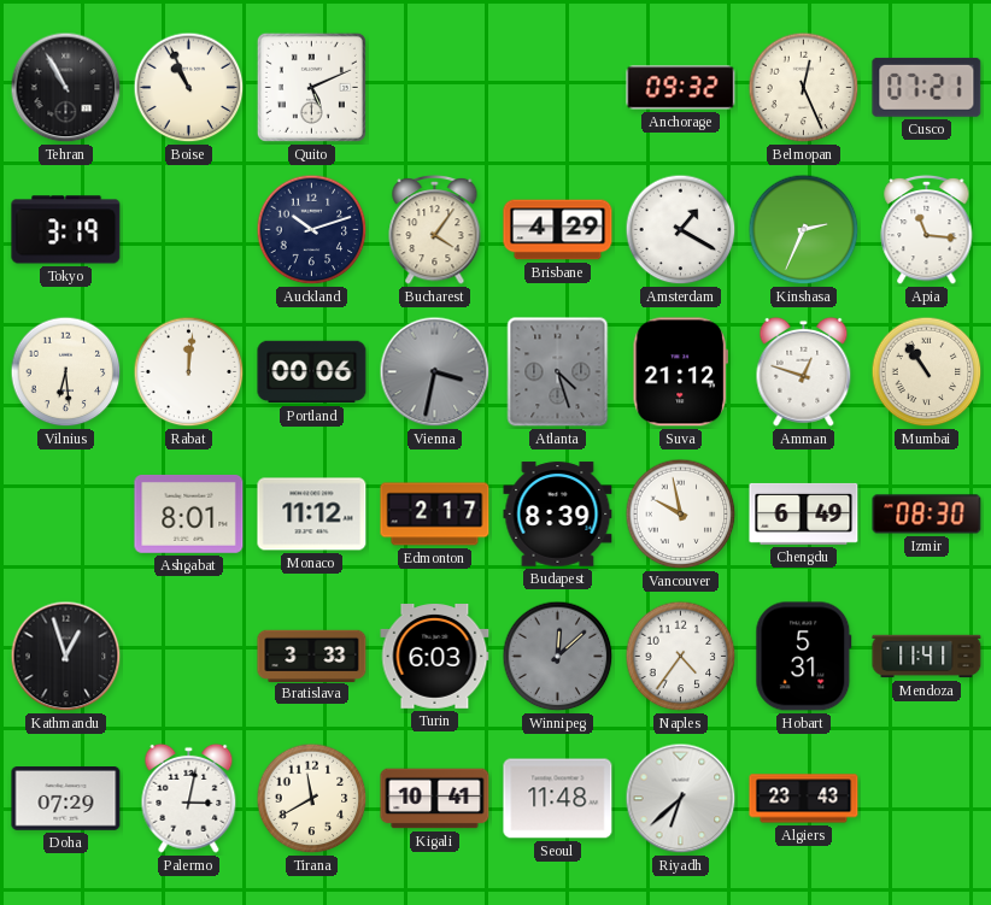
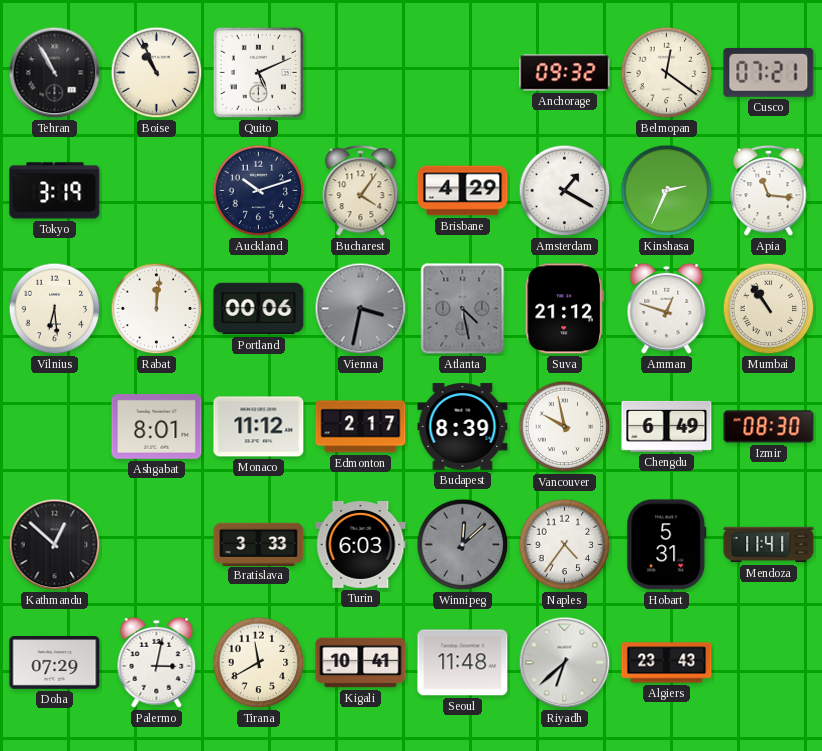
Belmopan: 12:26 -> 12:21
Atlanta: 4:27 -> 4:28
Kathmandu: 12:57 -> 12:52
